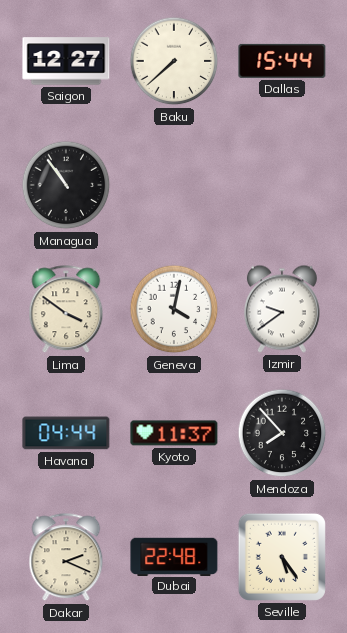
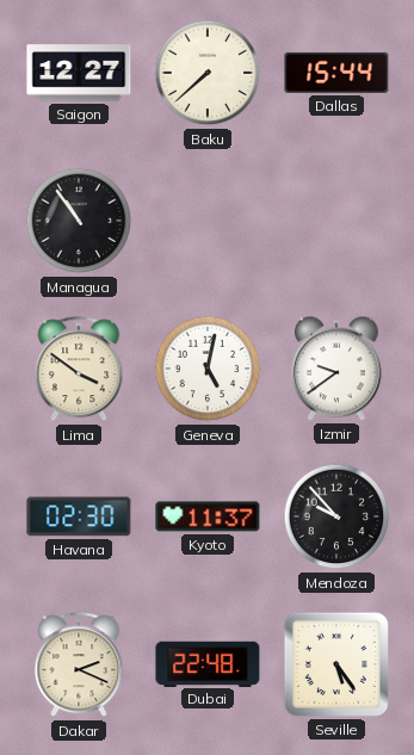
Geneva: 4:02 -> 5:02
Havana: 04:44 -> 02:30
Mendoza: 7:53 -> 9:53
